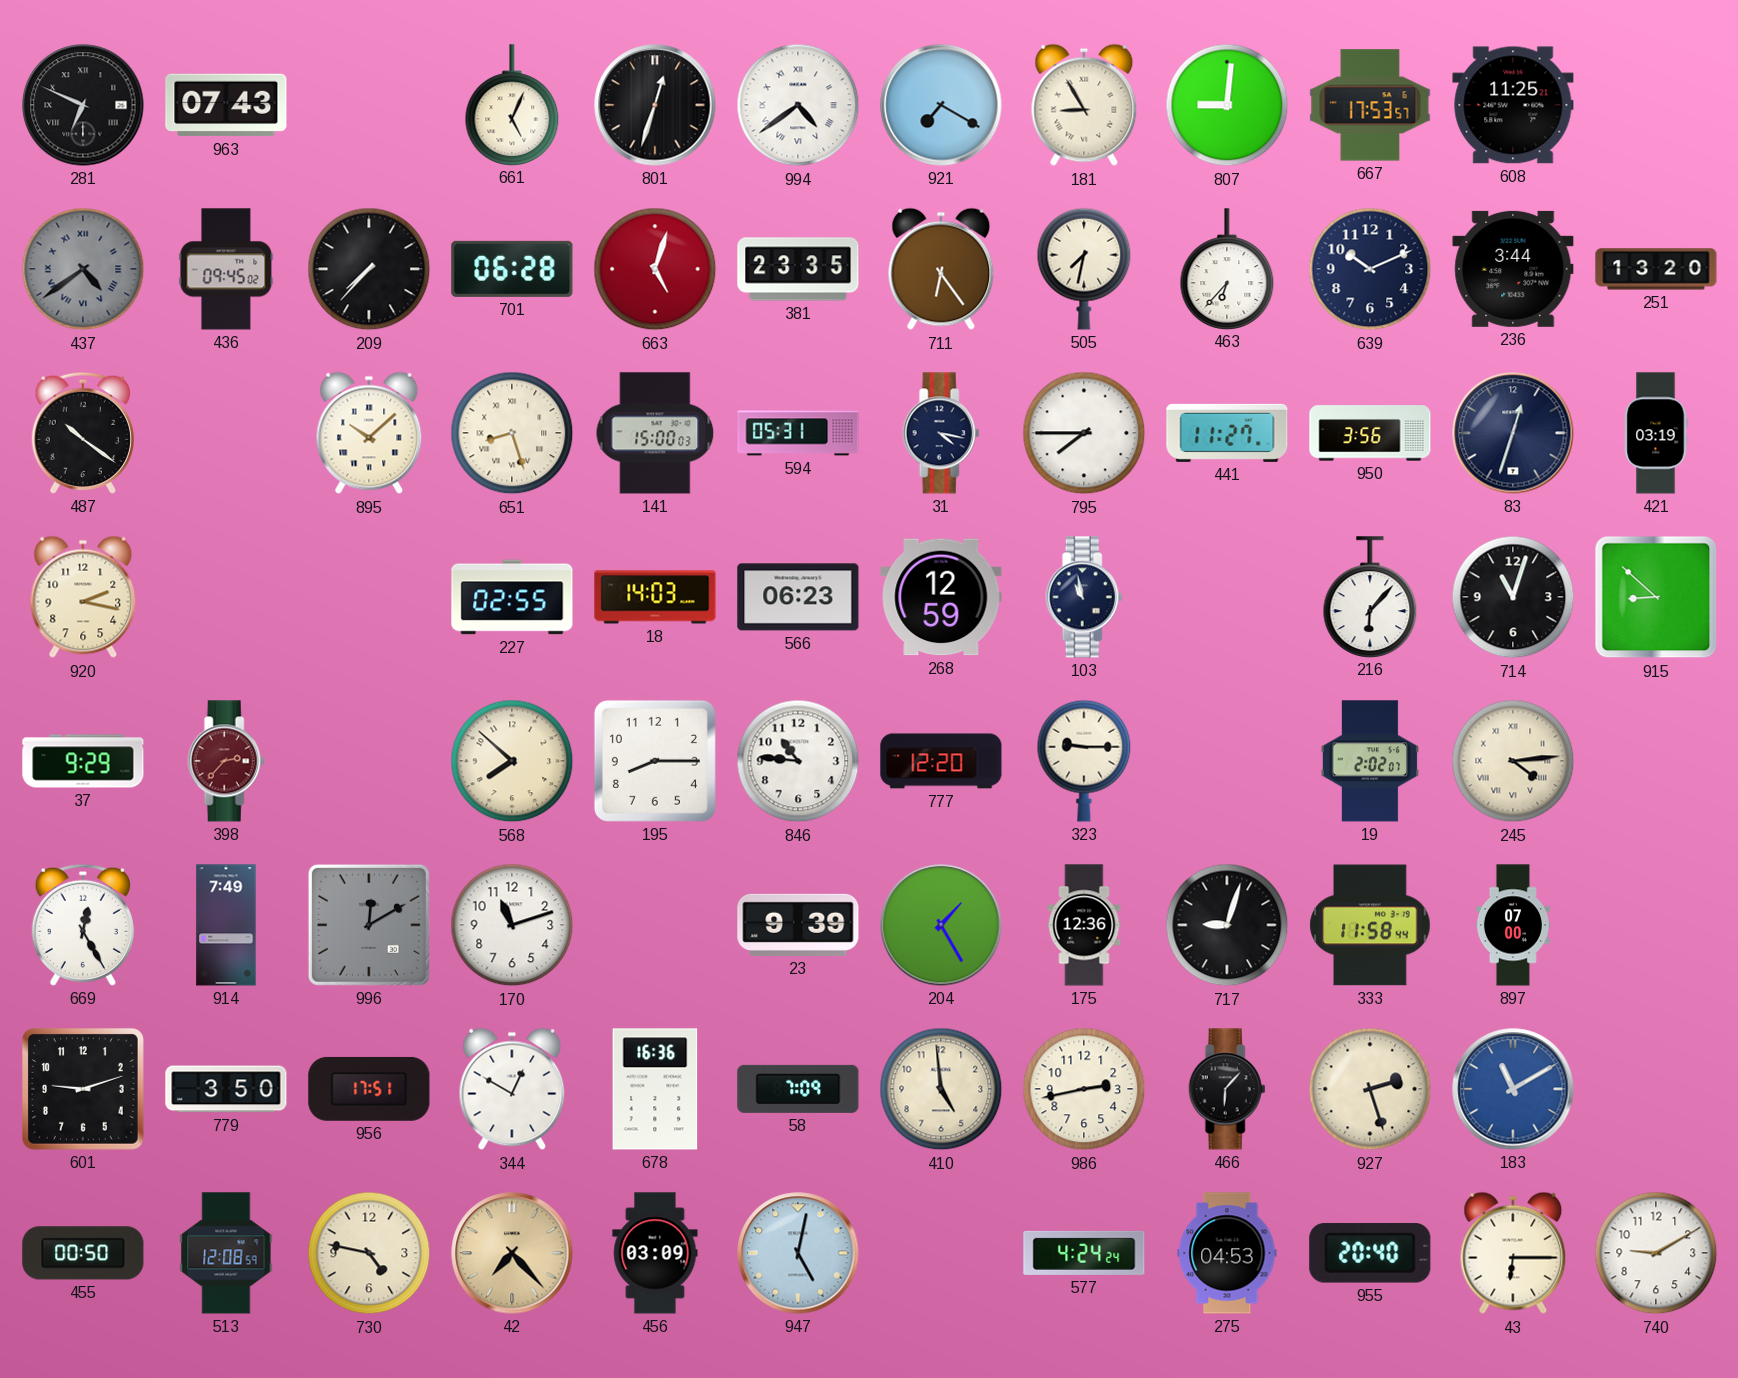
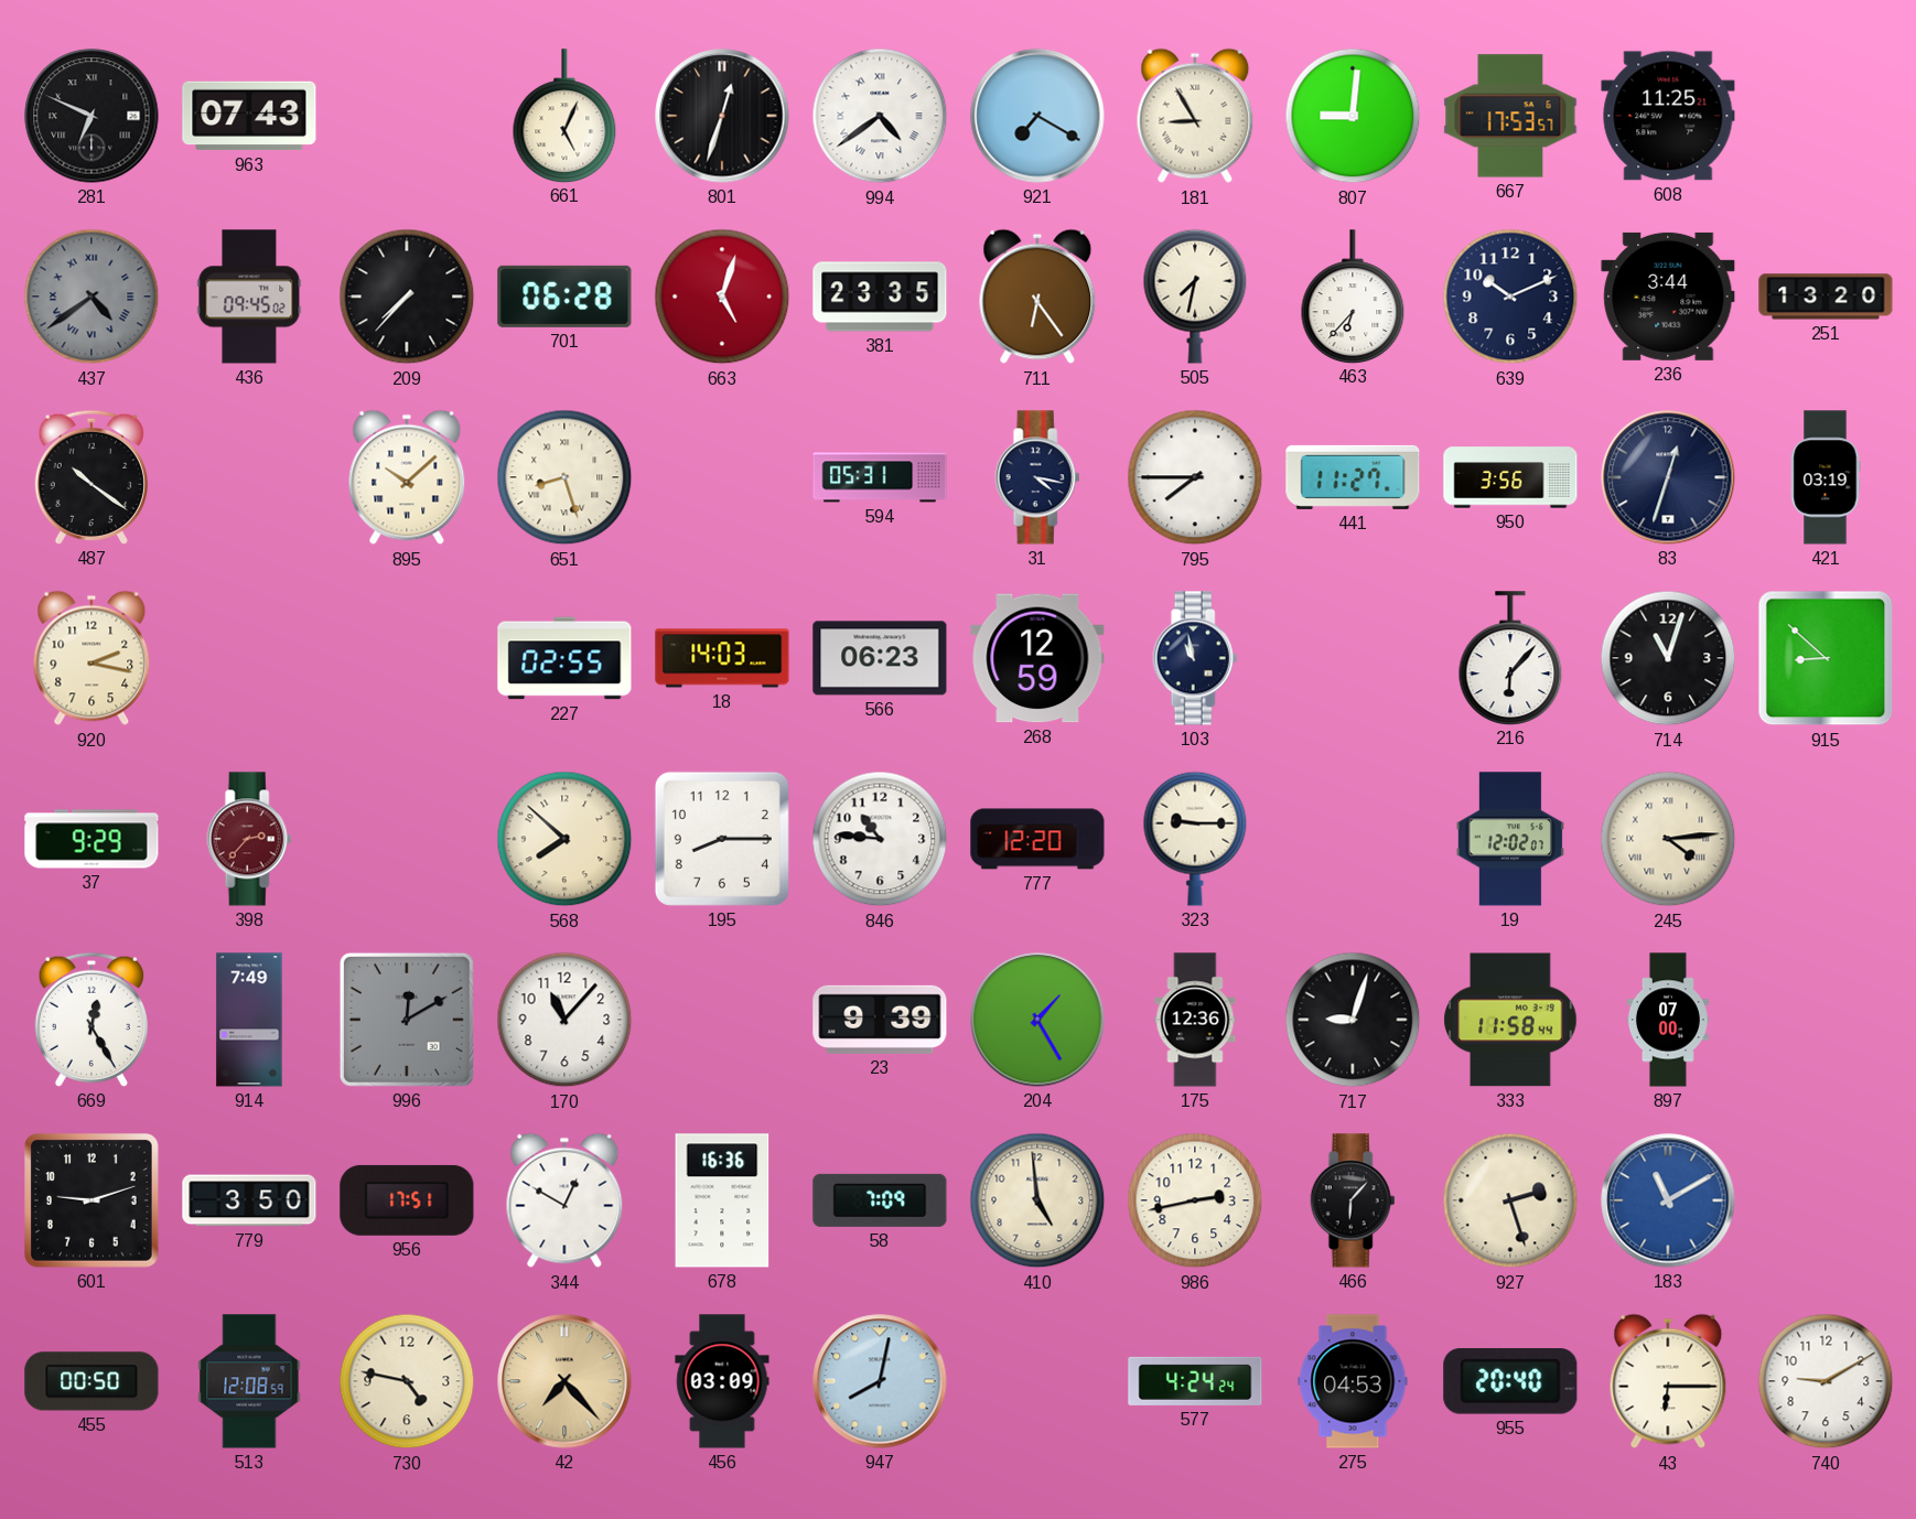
141: 15:00 -> none
19: 2:02 -> 12:02
170: 11:12 -> 11:07
947: 5:02 -> 8:02
